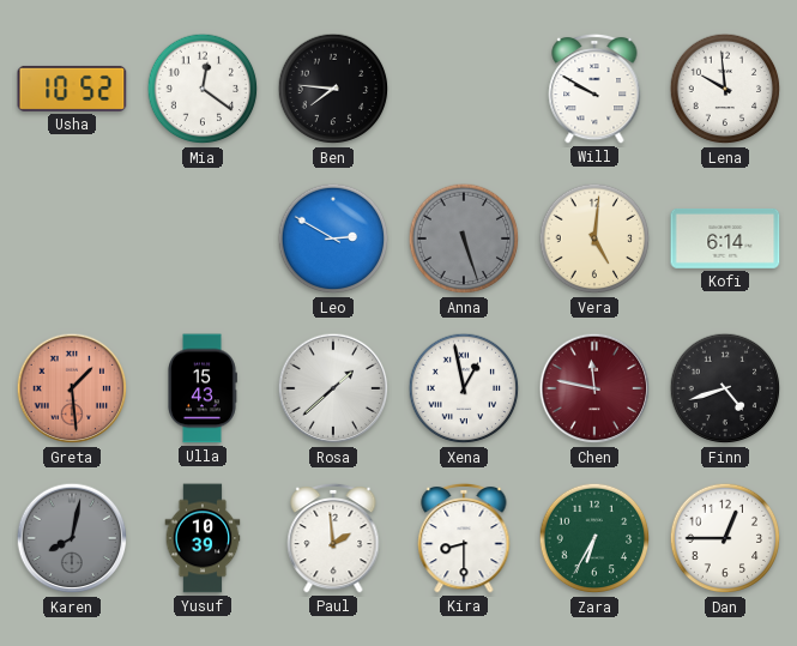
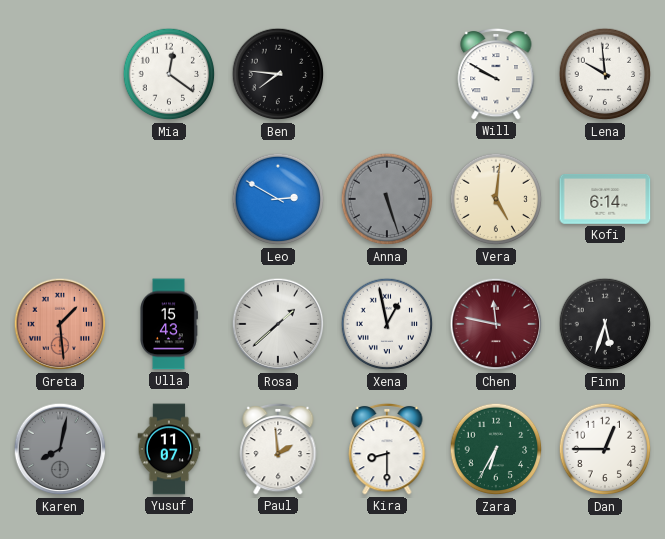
Usha: 10:52 -> none
Finn: 4:42 -> 5:33
Yusuf: 10:39 -> 11:07
